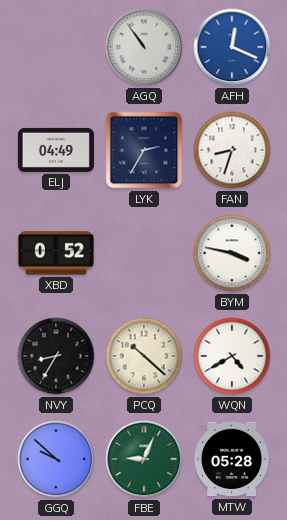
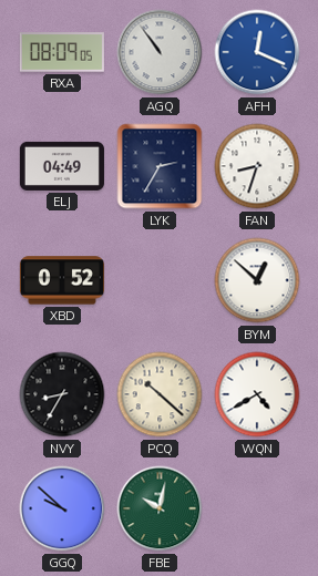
RXA: none -> 08:09
BYM: 3:47 -> 12:52
FBE: 9:04 -> 10:02
MTW: 05:28 -> none
